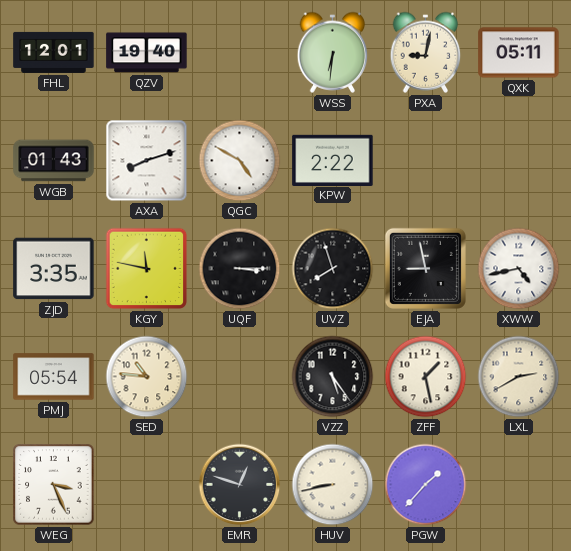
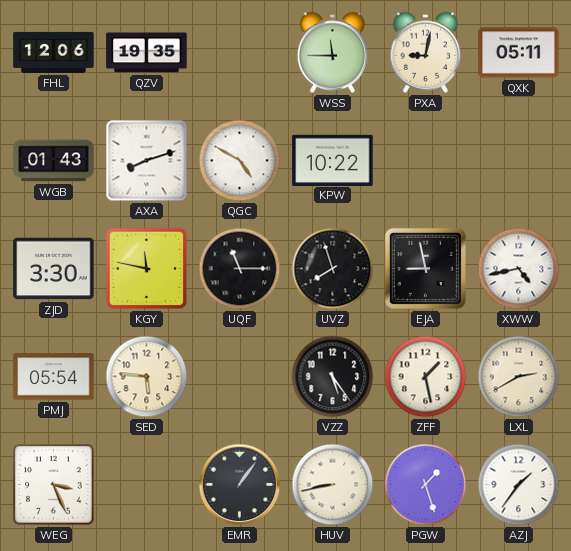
FHL: 12:01 -> 12:06
QZV: 19:40 -> 19:35
WSS: 6:31 -> 11:45
KPW: 2:22 -> 10:22
ZJD: 3:35 -> 3:30
UQF: 3:15 -> 11:15
SED: 10:46 -> 5:46
EMR: 12:48 -> 1:06
PGW: 1:37 -> 1:27
AZJ: none -> 1:36
